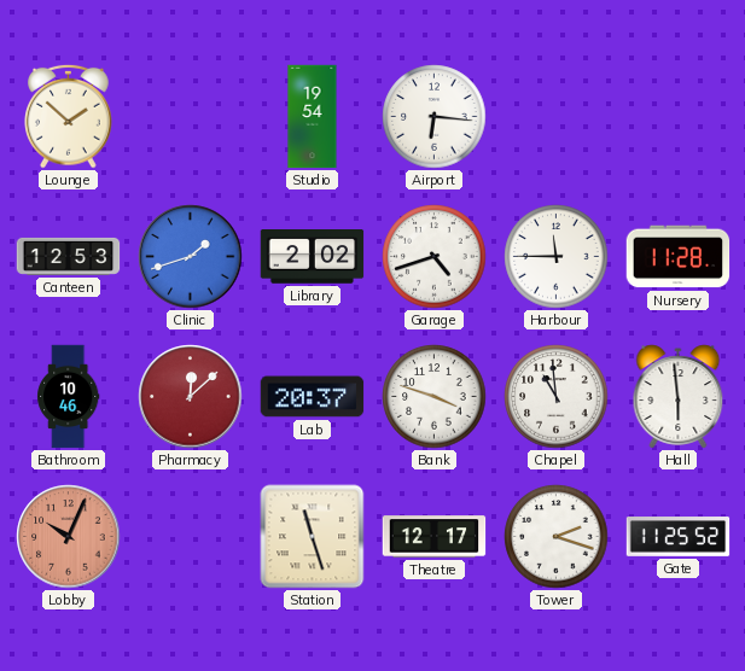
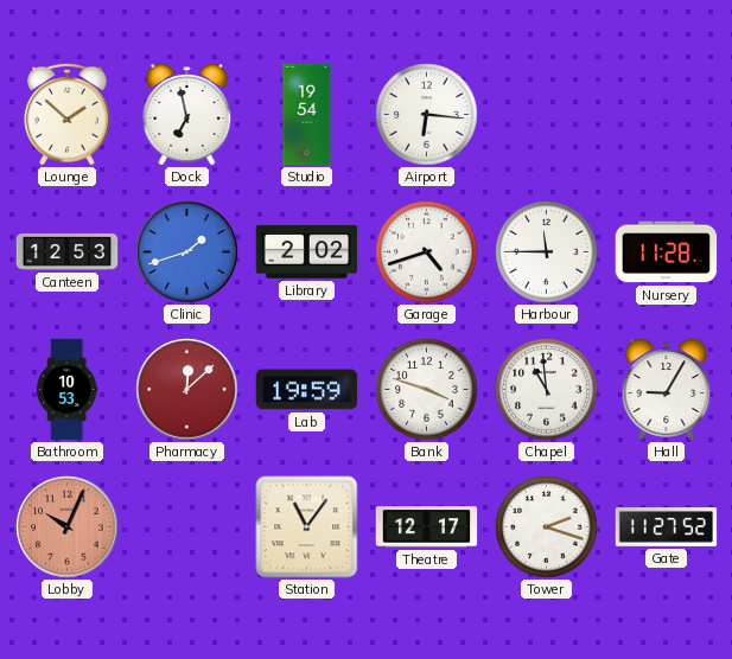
Dock: none -> 6:58
Bathroom: 10:46 -> 10:53
Lab: 20:37 -> 19:59
Hall: 5:59 -> 9:05
Station: 11:27 -> 11:06
Gate: 11:25 -> 11:27
